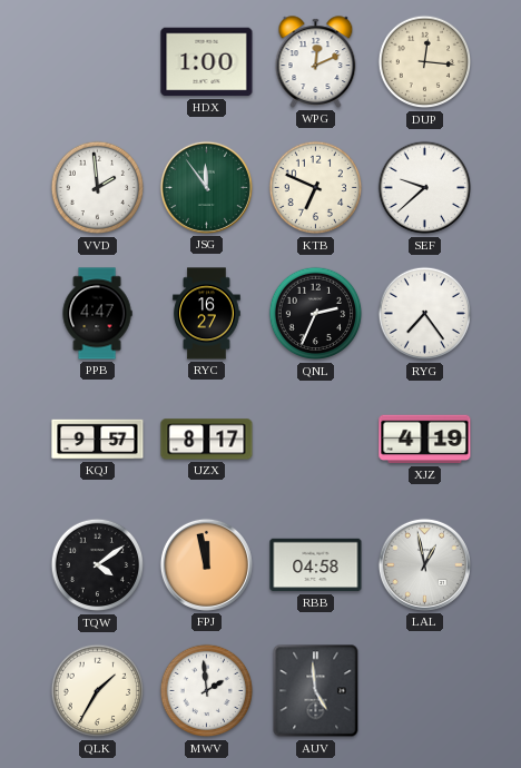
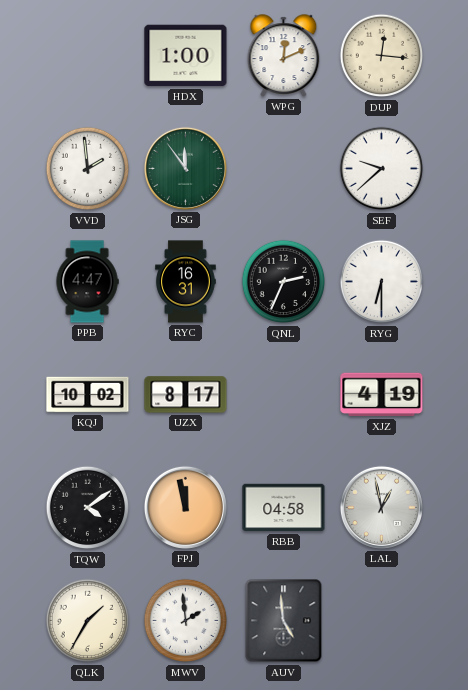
KTB: 6:49 -> none
RYC: 16:27 -> 16:31
RYG: 7:24 -> 6:30
KQJ: 9:57 -> 10:02
